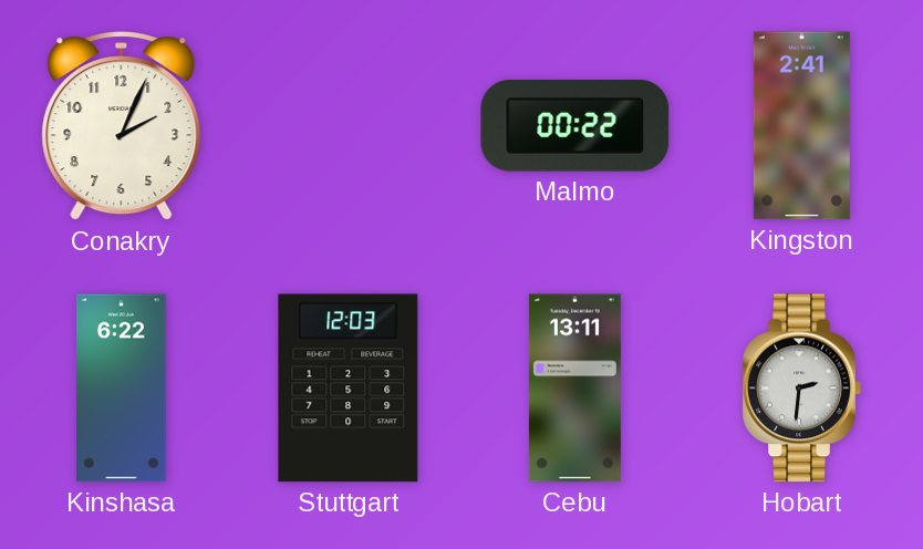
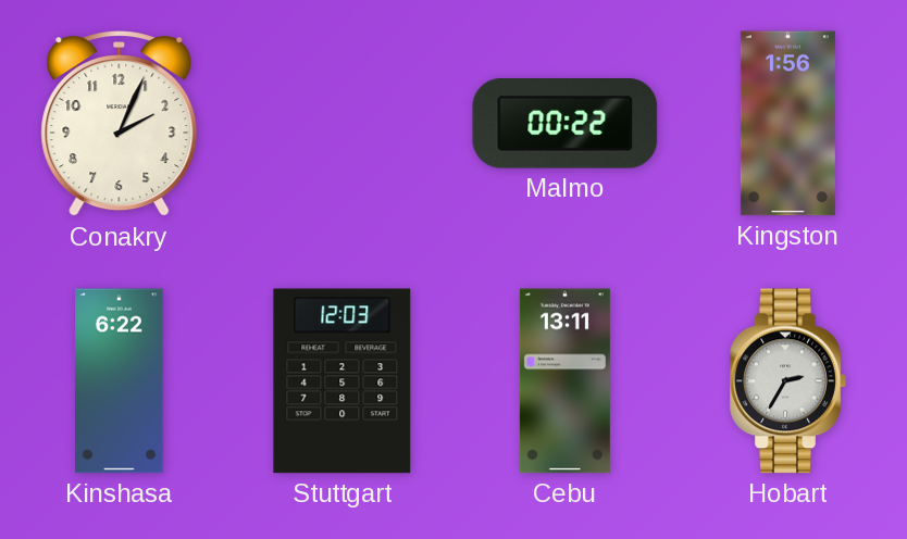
Kingston: 2:41 -> 1:56
Hobart: 2:31 -> 2:35
